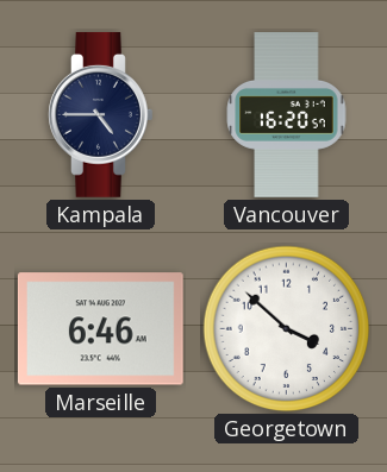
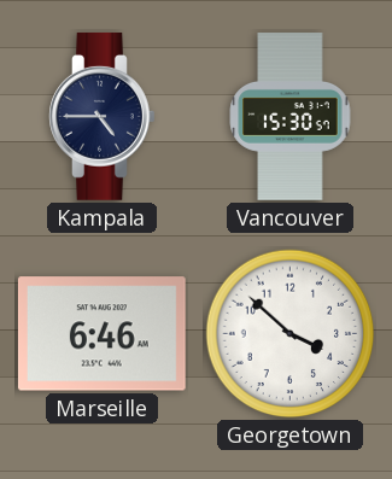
Vancouver: 16:20 -> 15:30
